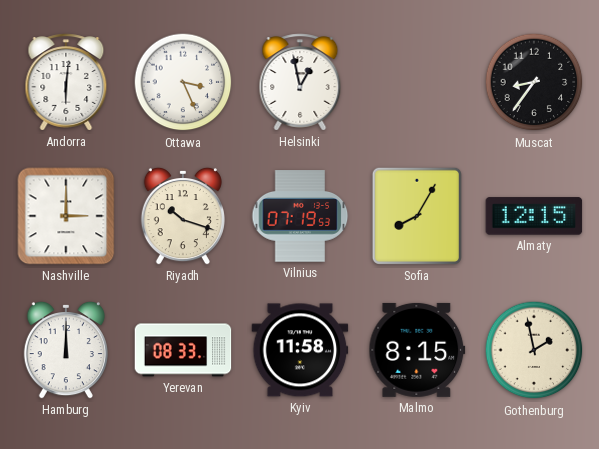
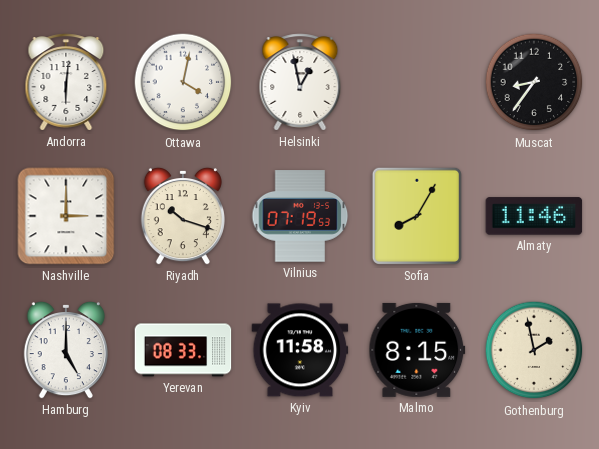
Ottawa: 3:26 -> 4:02
Almaty: 12:15 -> 11:46
Hamburg: 12:00 -> 5:00
